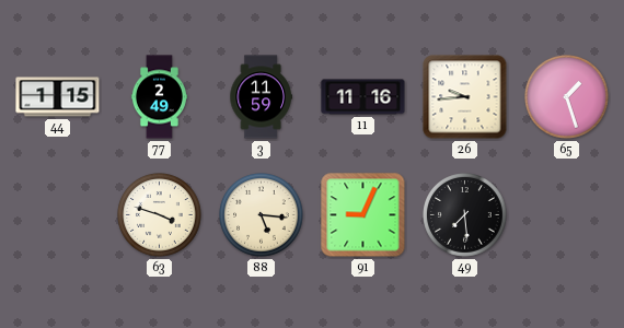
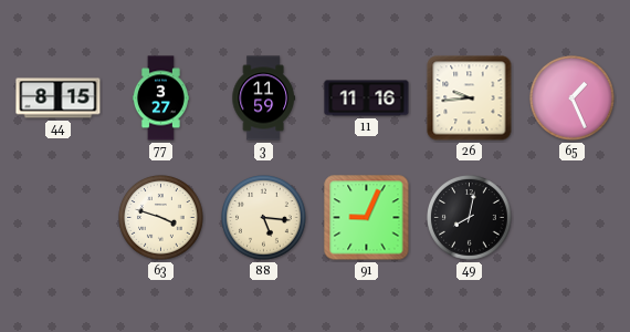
44: 1:15 -> 8:15
77: 2:49 -> 3:27
65: 1:27 -> 1:26
49: 7:29 -> 8:02
